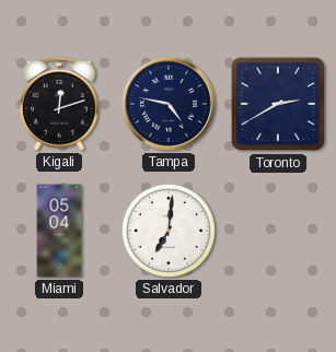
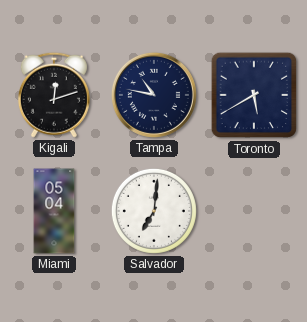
Tampa: 4:47 -> 10:47
Toronto: 2:40 -> 5:40
